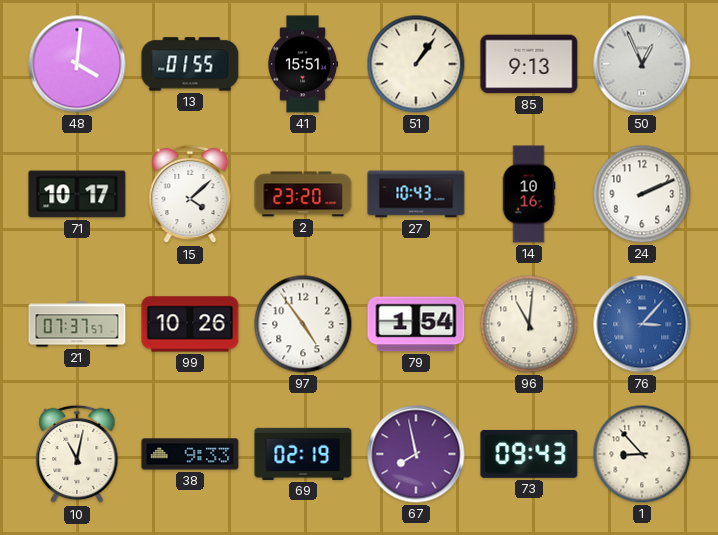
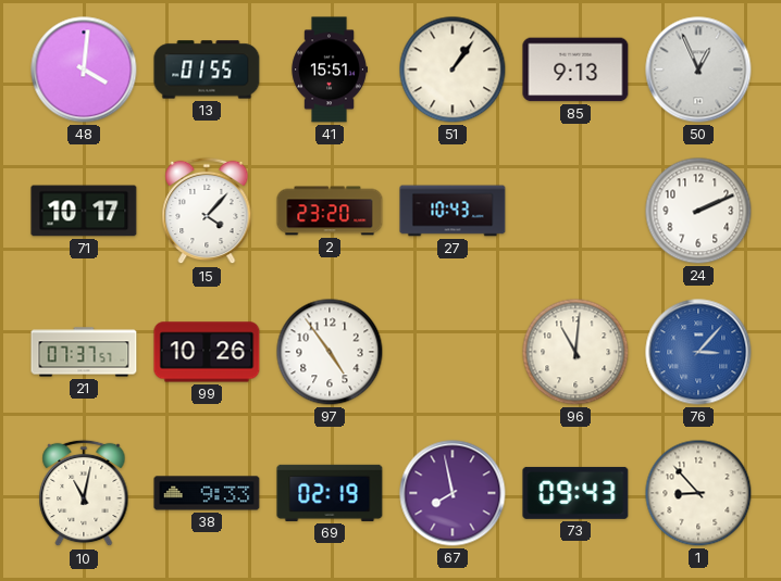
15: 4:08 -> 4:07
14: 10:16 -> none
79: 1:54 -> none
